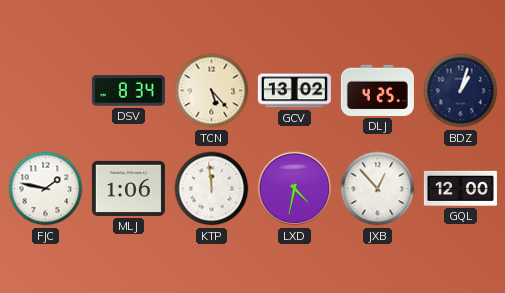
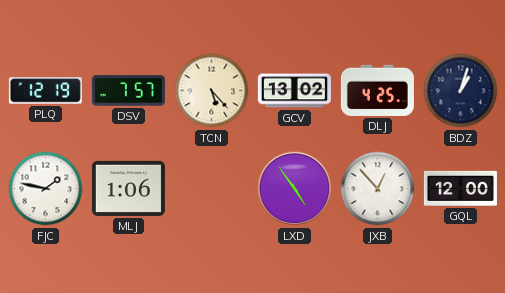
PLQ: none -> 12:19
DSV: 8:34 -> 7:57
KTP: 11:59 -> none
LXD: 4:32 -> 4:54
